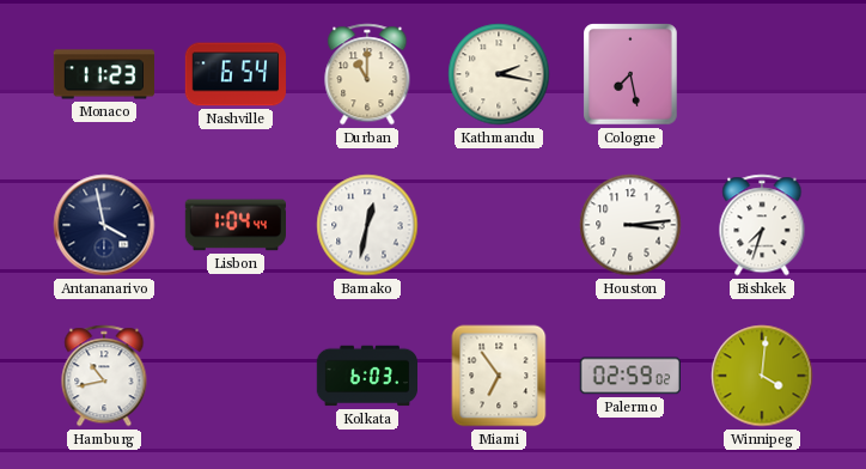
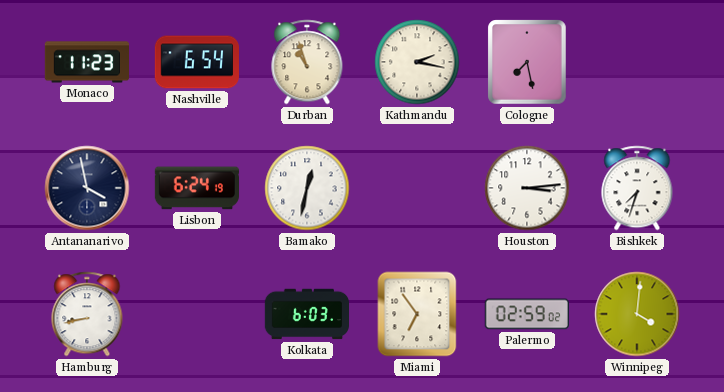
Durban: 11:00 -> 10:57
Lisbon: 1:04 -> 6:24
Hamburg: 10:43 -> 8:43
